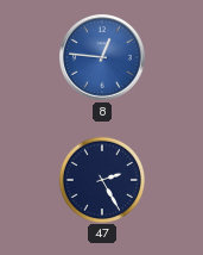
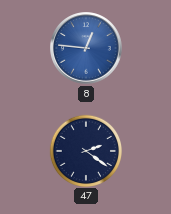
47: 2:25 -> 2:21
